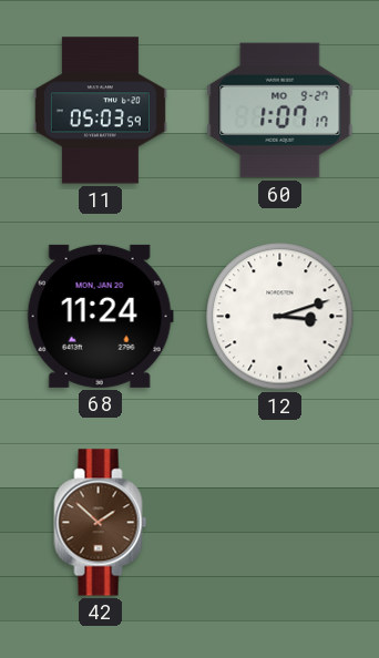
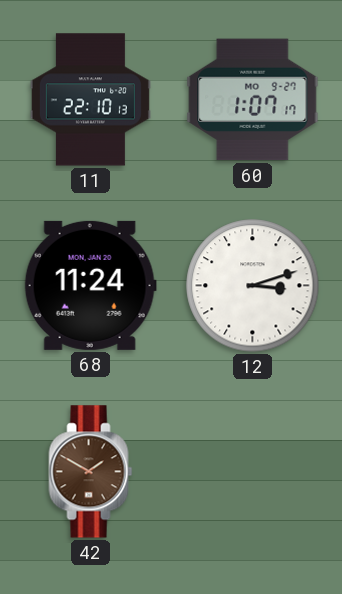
11: 05:03 -> 22:10
42: 1:52 -> 1:50
